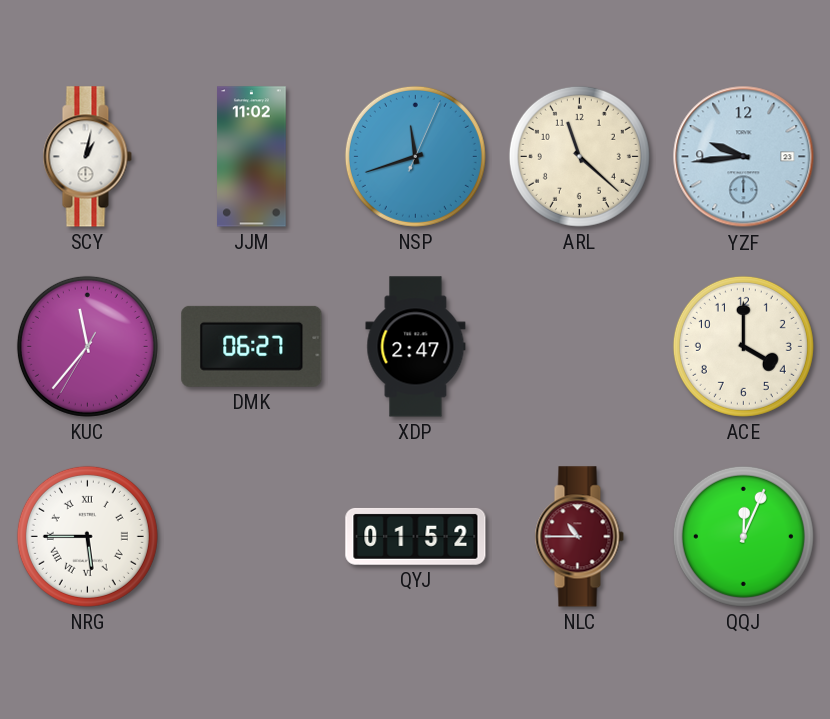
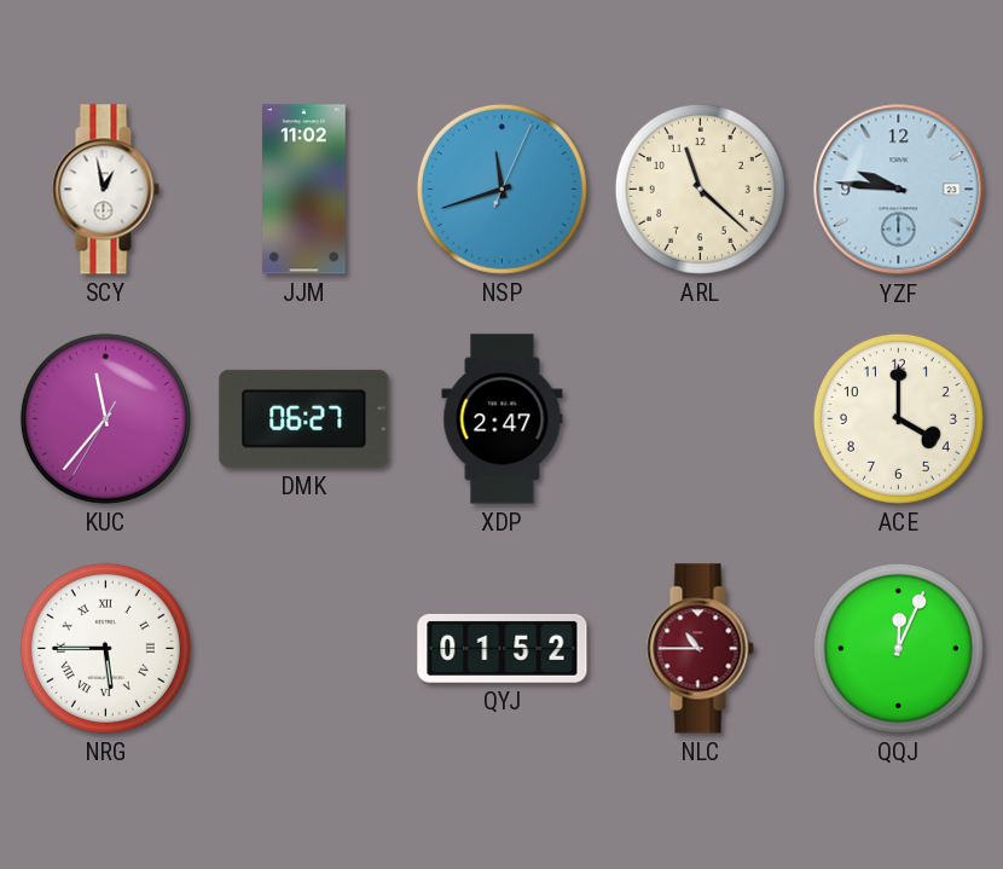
SCY: 1:02 -> 12:58
YZF: 9:44 -> 9:46
